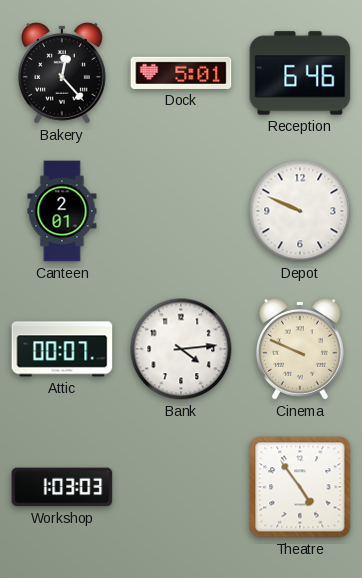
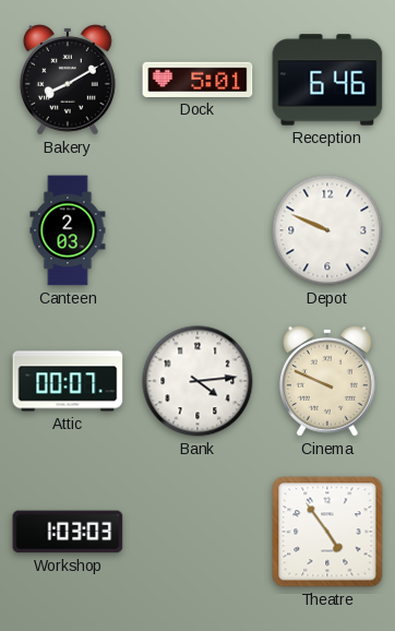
Bakery: 12:23 -> 8:10
Canteen: 2:01 -> 2:03
